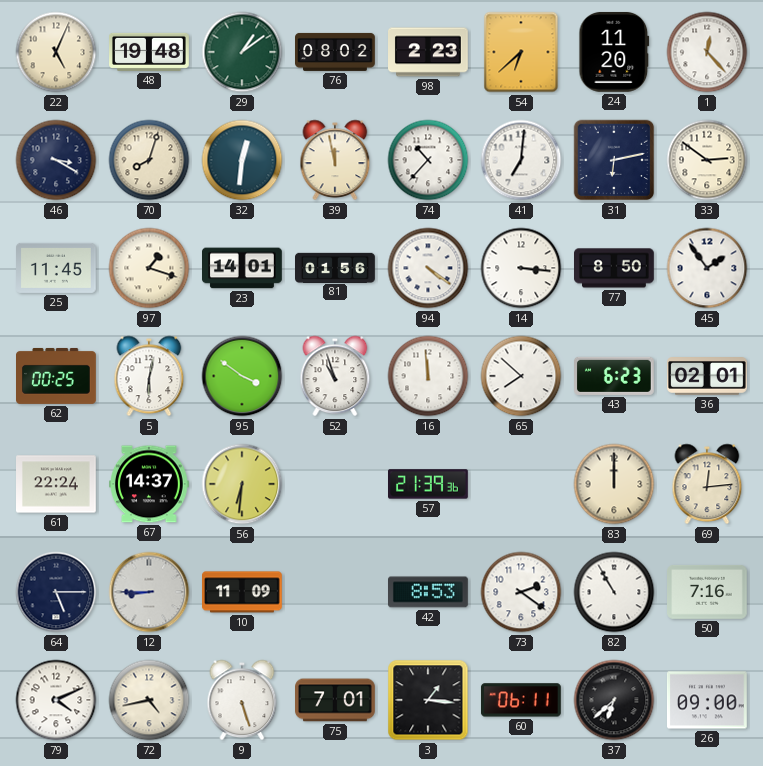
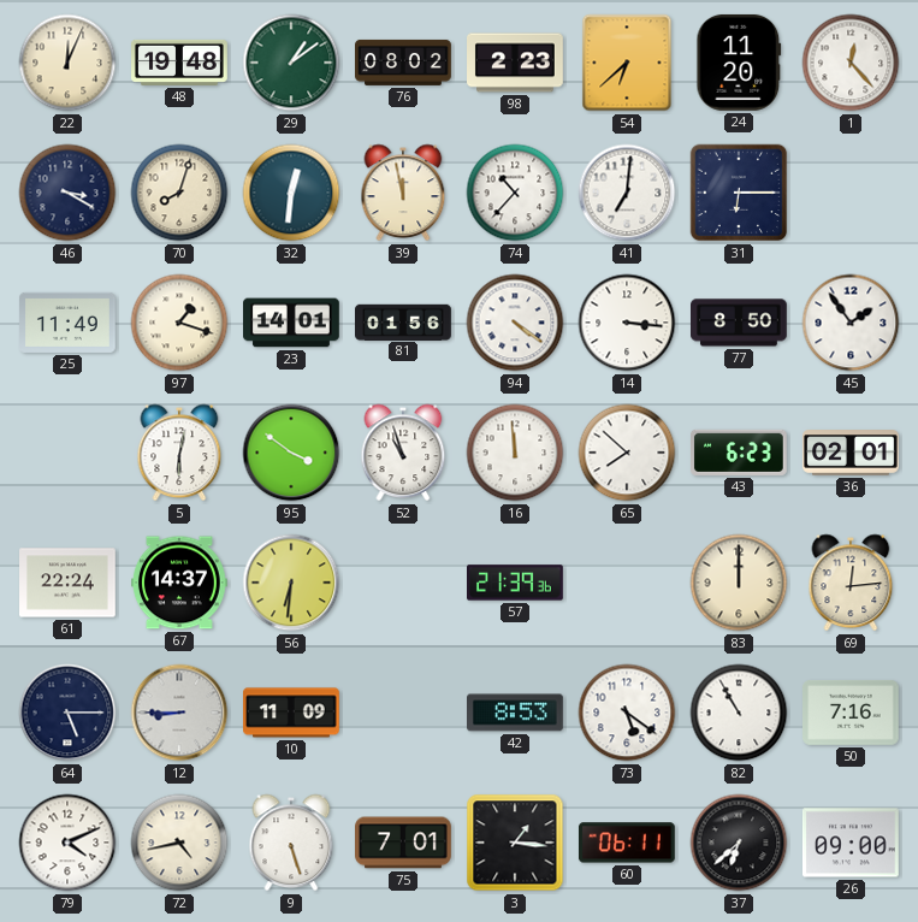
22: 5:04 -> 12:04
31: 6:13 -> 6:15
33: 2:51 -> none
25: 11:45 -> 11:49
62: 00:25 -> none
73: 2:21 -> 5:21
